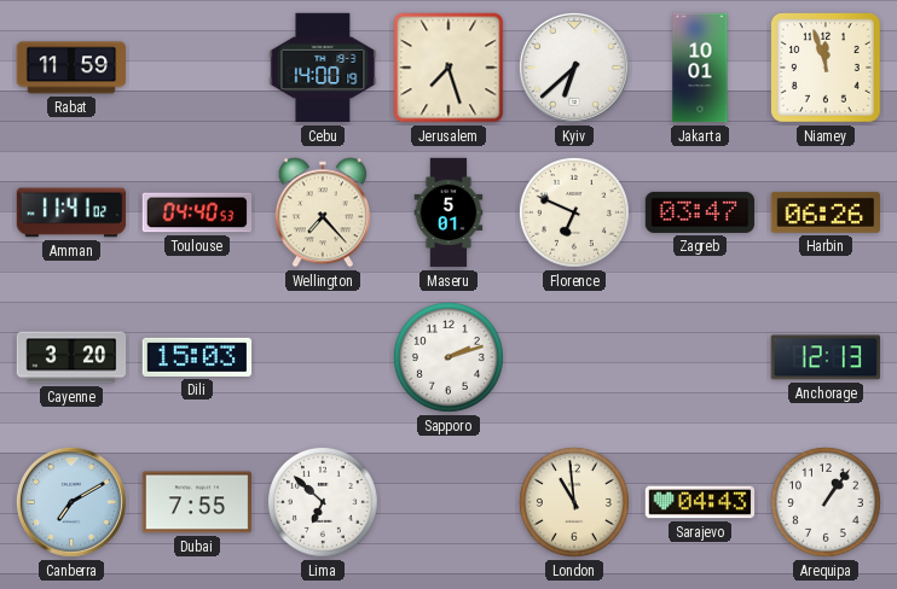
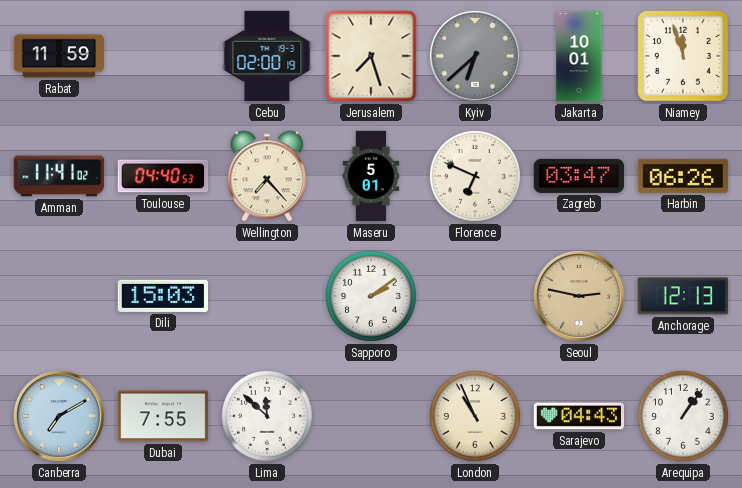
Cebu: 14:00 -> 02:00
Kyiv dial: white -> grey
Cayenne: 3:20 -> none
Sapporo: 2:12 -> 2:09
Seoul: none -> 2:47
Lima: 6:52 -> 11:52
London: 10:59 -> 10:56
